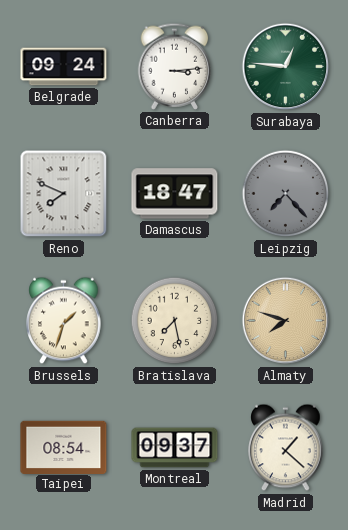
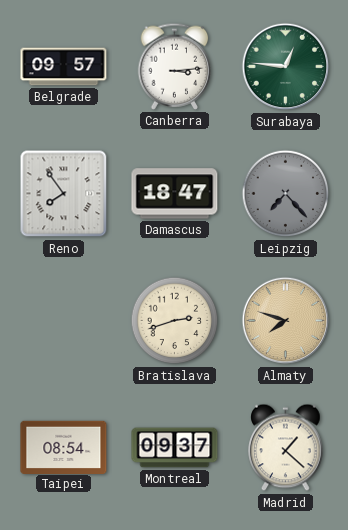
Belgrade: 09:24 -> 09:57
Reno: 7:49 -> 7:54
Brussels: 1:33 -> none
Bratislava: 7:28 -> 2:42
